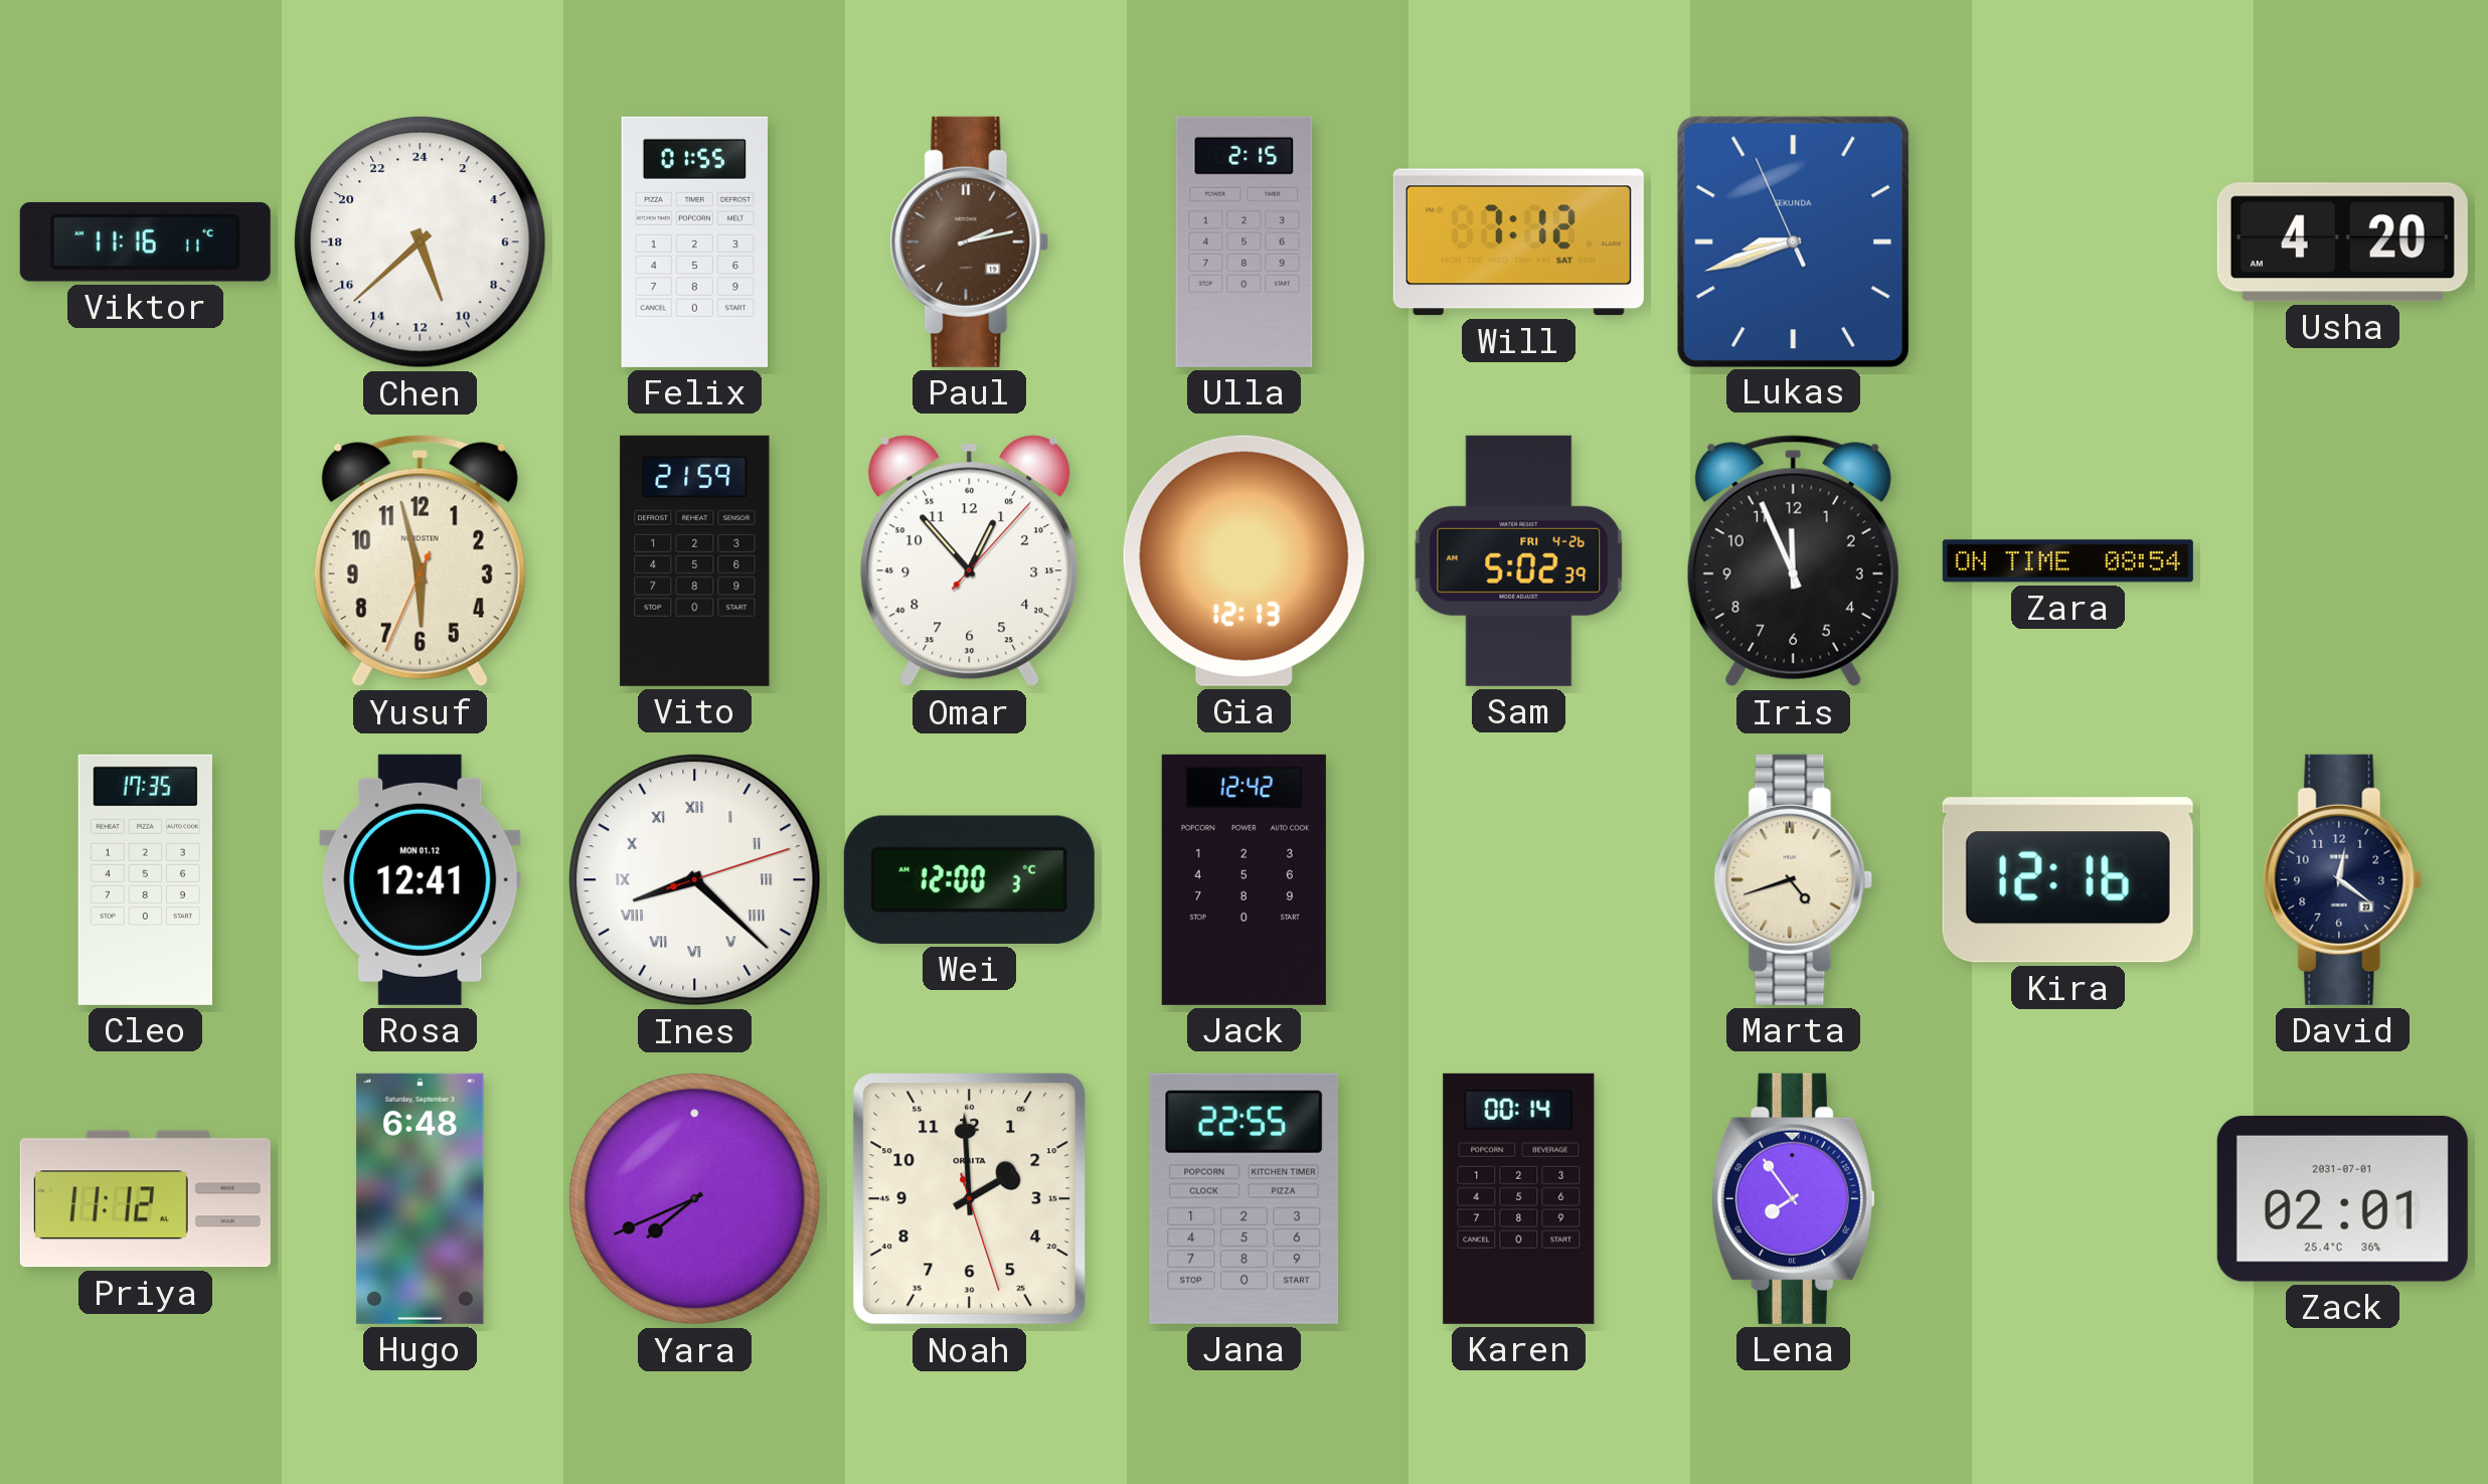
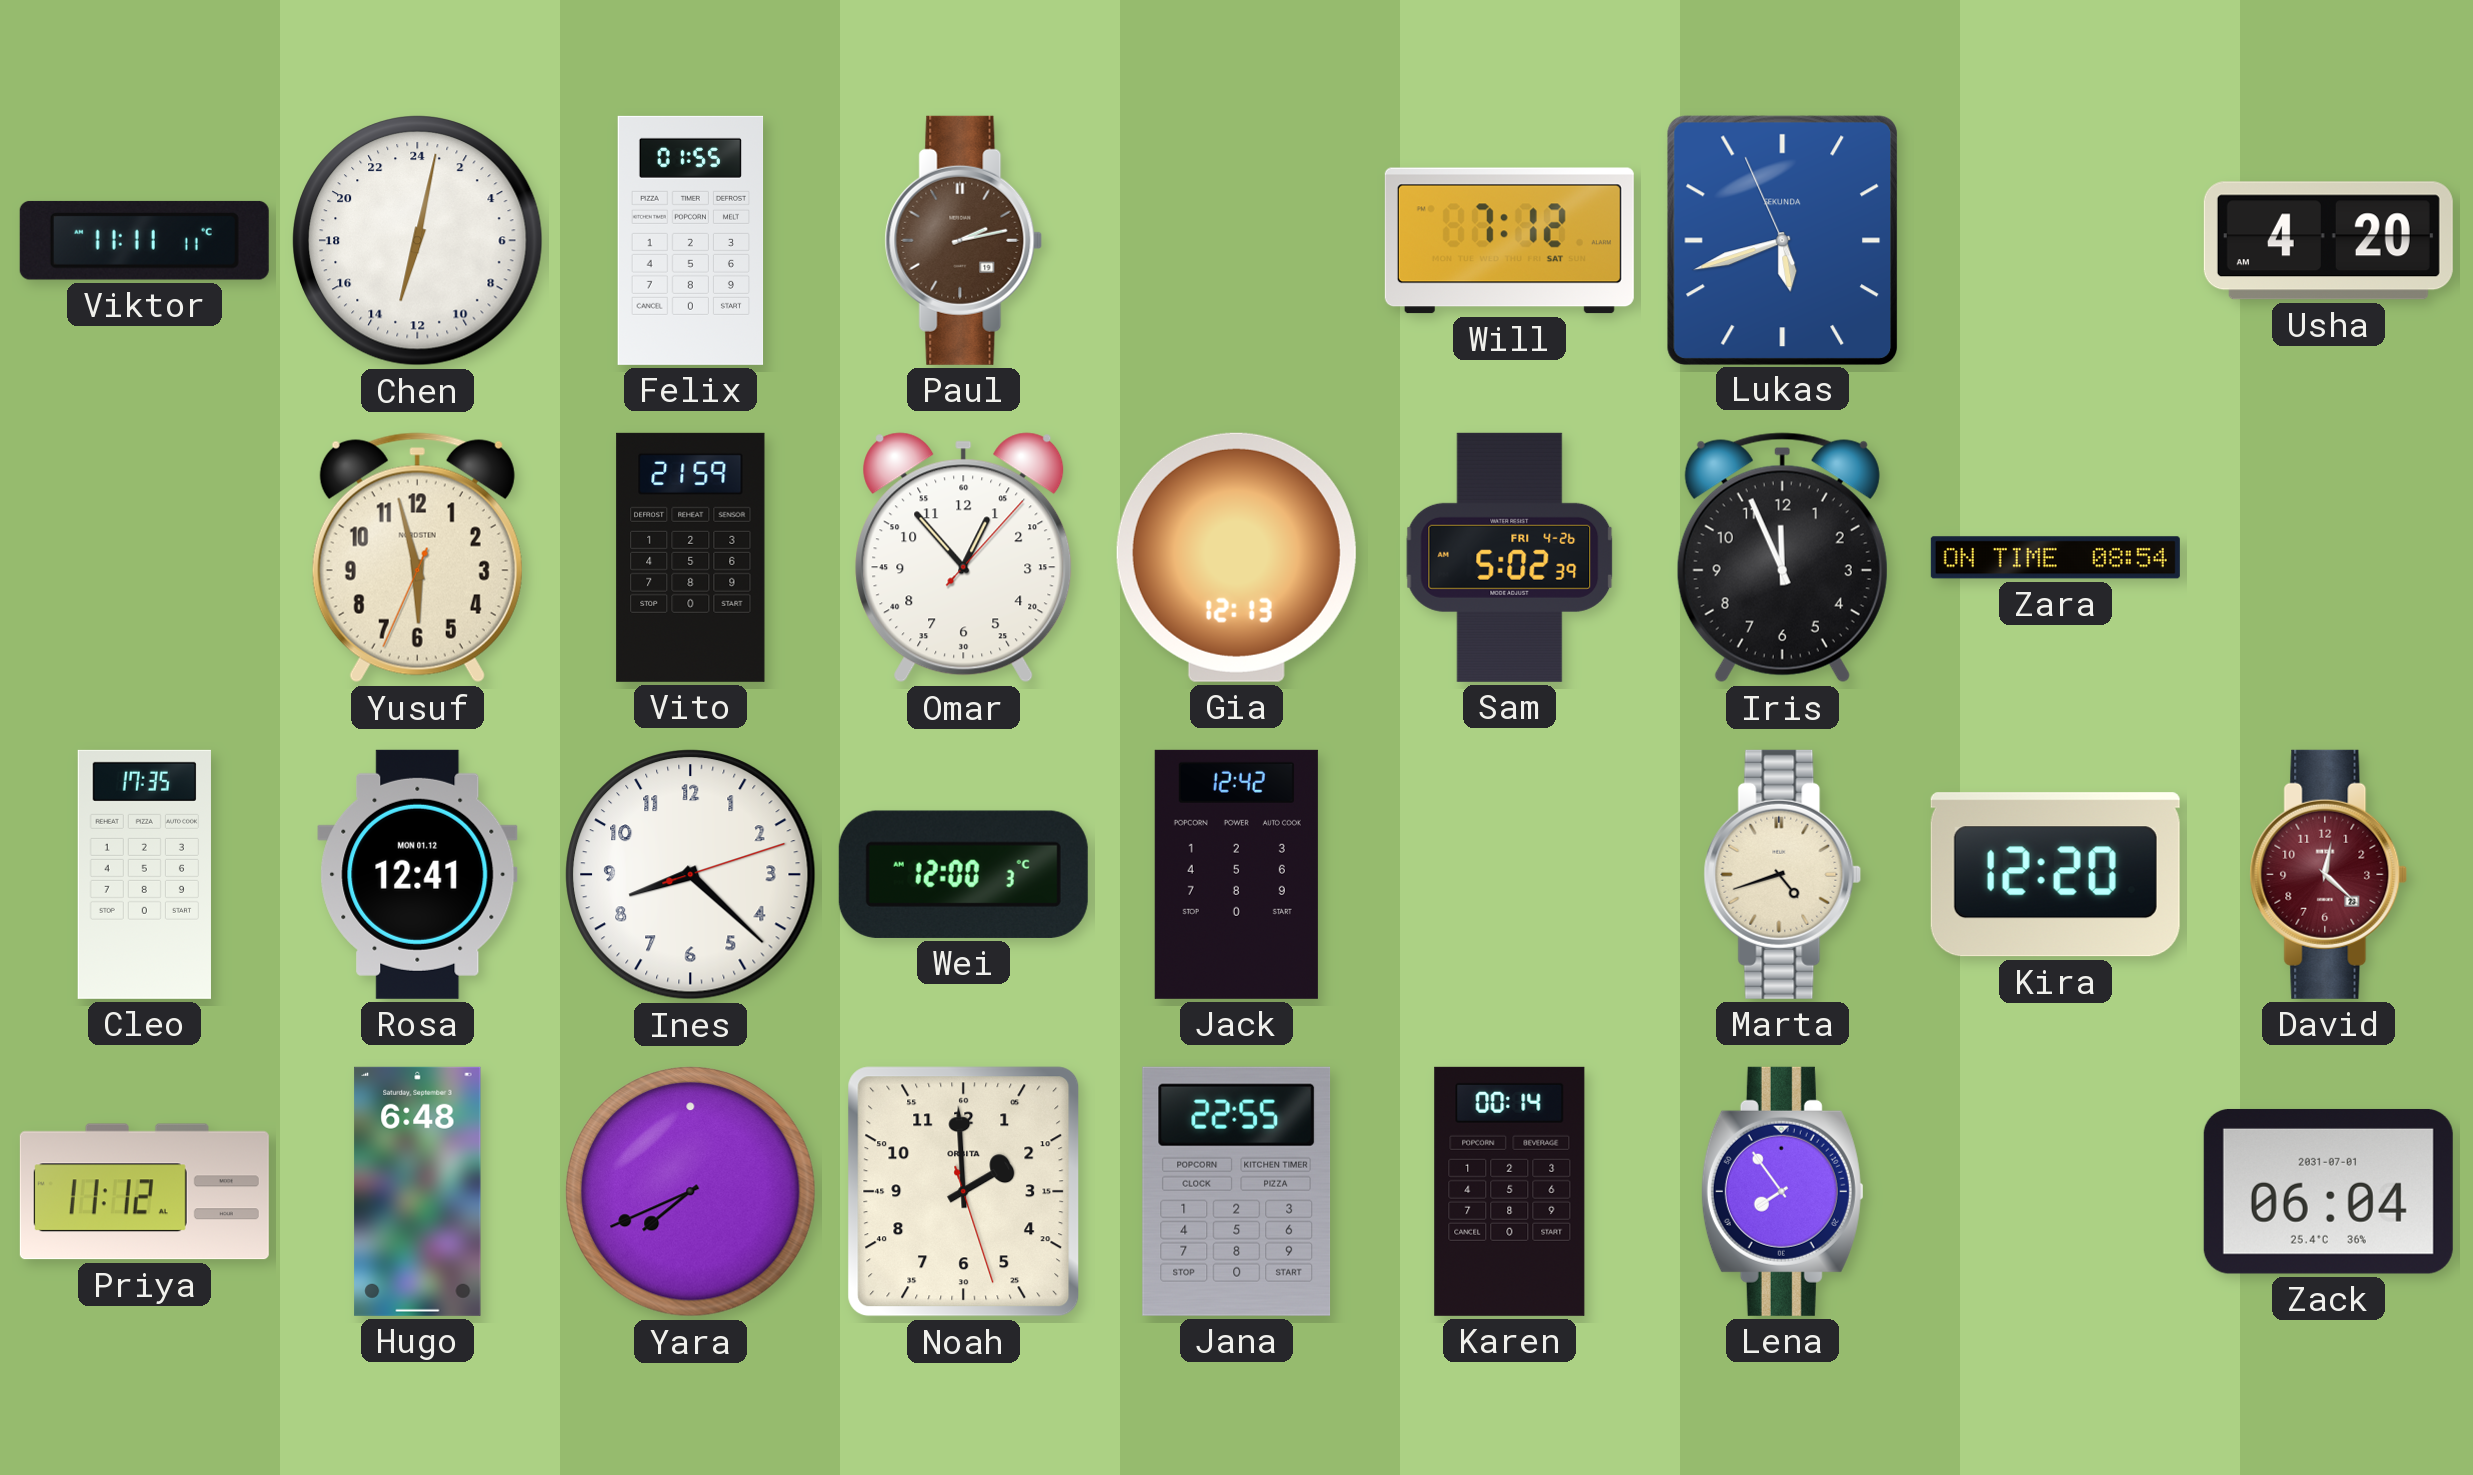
Viktor: 11:16 -> 11:11
Chen: 10:38 -> 13:02
Ulla: 2:15 -> none
Lukas: 8:41 -> 5:41
Ines numerals: Roman -> Arabic
Kira: 12:16 -> 12:20
David: 12:21 -> 12:22
David dial: navy -> burgundy
Zack: 02:01 -> 06:04
